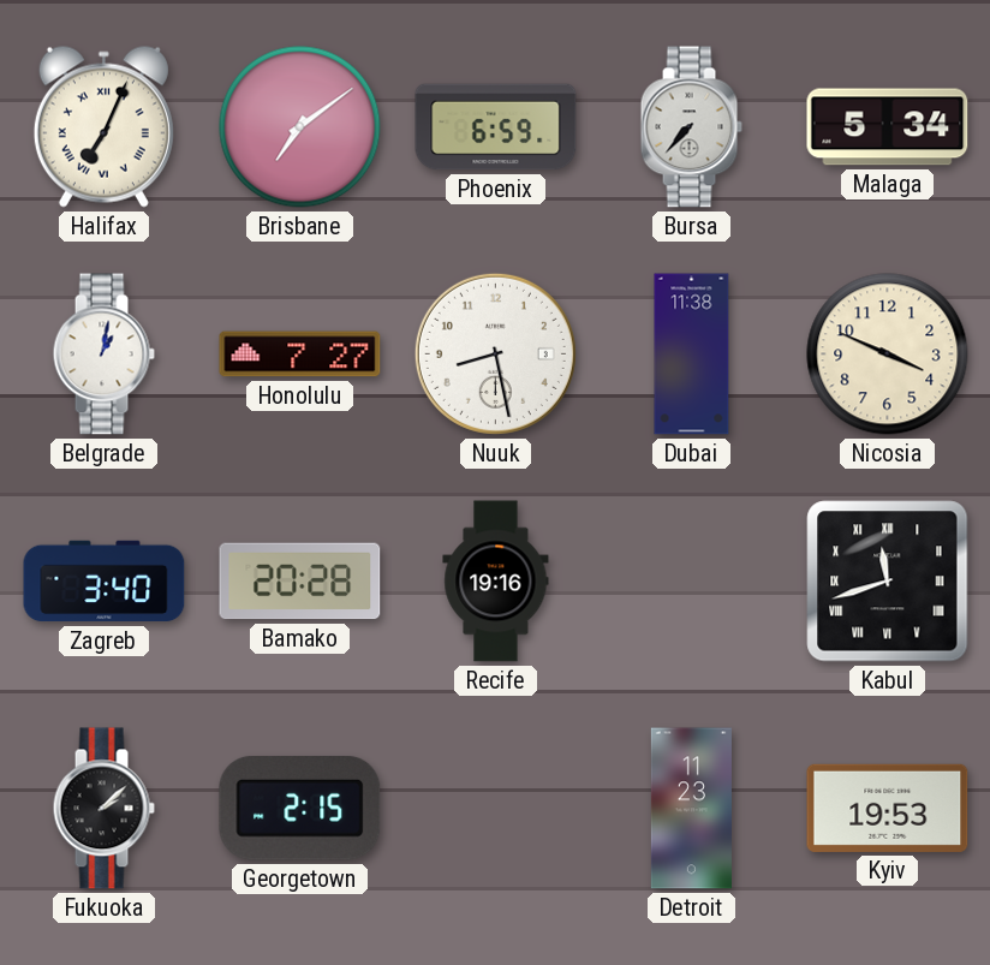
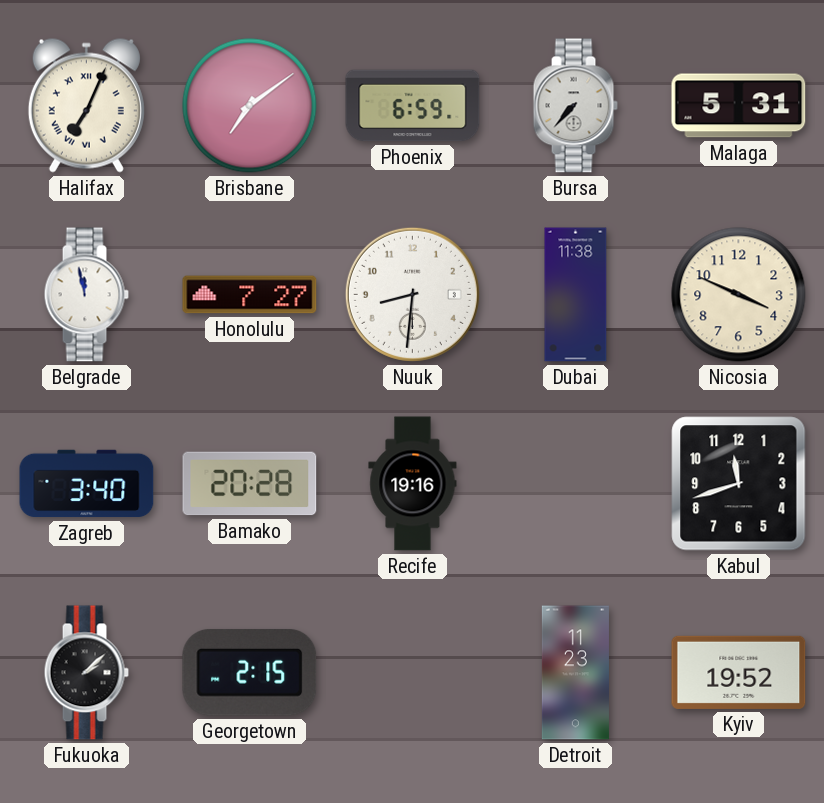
Malaga: 5:34 -> 5:31
Belgrade: 1:02 -> 11:58
Nuuk: 8:28 -> 8:31
Kabul numerals: Roman -> Arabic
Kyiv: 19:53 -> 19:52
